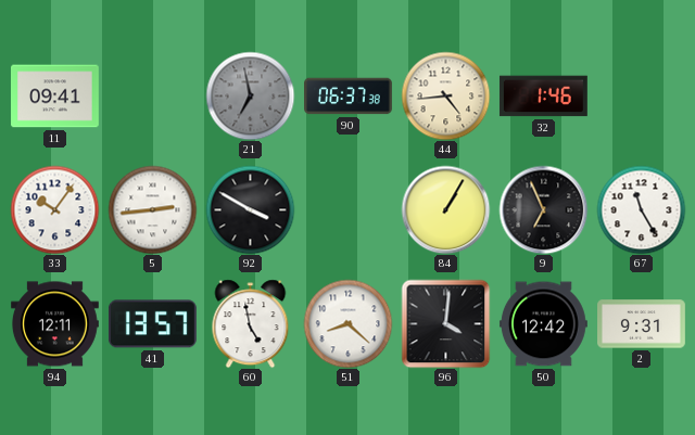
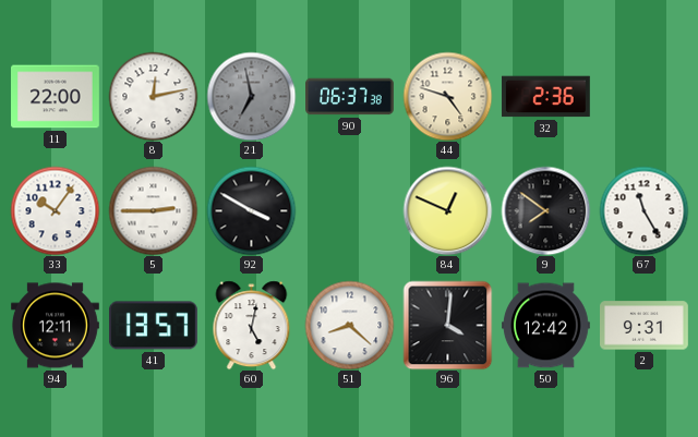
11: 09:41 -> 22:00
8: none -> 12:13
44: 4:44 -> 4:48
32: 1:46 -> 2:36
5: 2:44 -> 2:45
84: 1:05 -> 12:49
9: 6:56 -> 7:51
60: 4:58 -> 5:02
